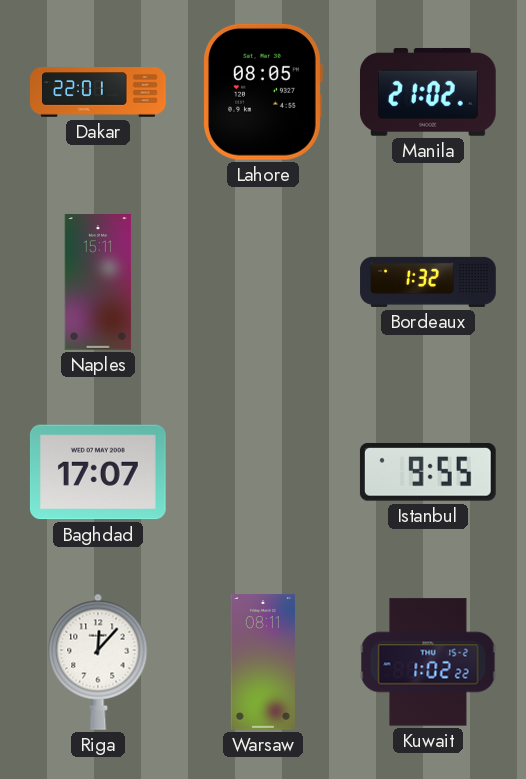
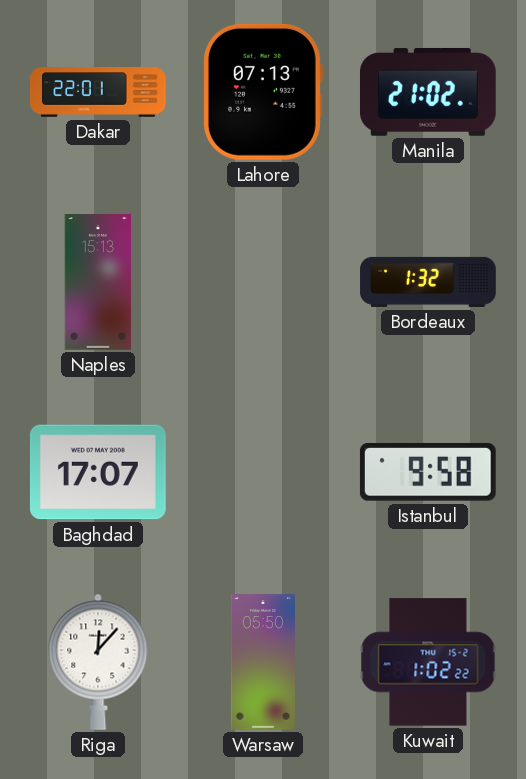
Lahore: 08:05 -> 07:13
Naples: 15:11 -> 15:13
Istanbul: 9:55 -> 9:58
Warsaw: 08:11 -> 05:50
